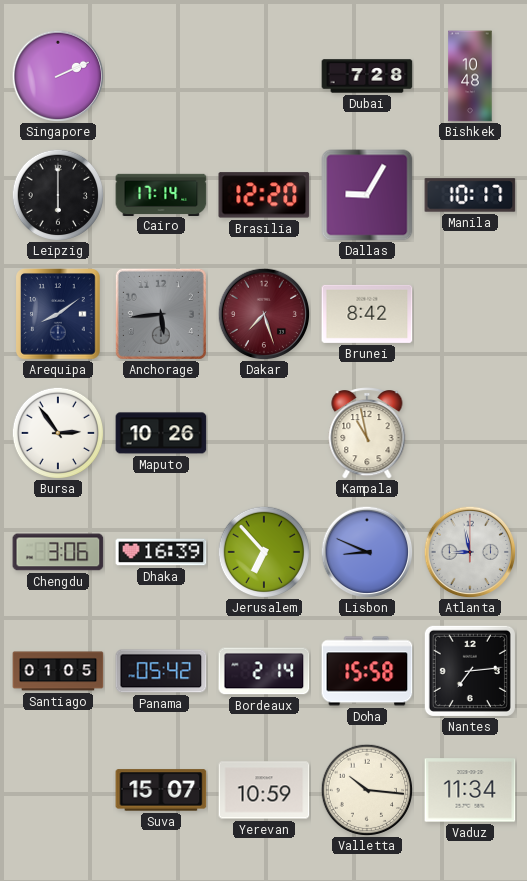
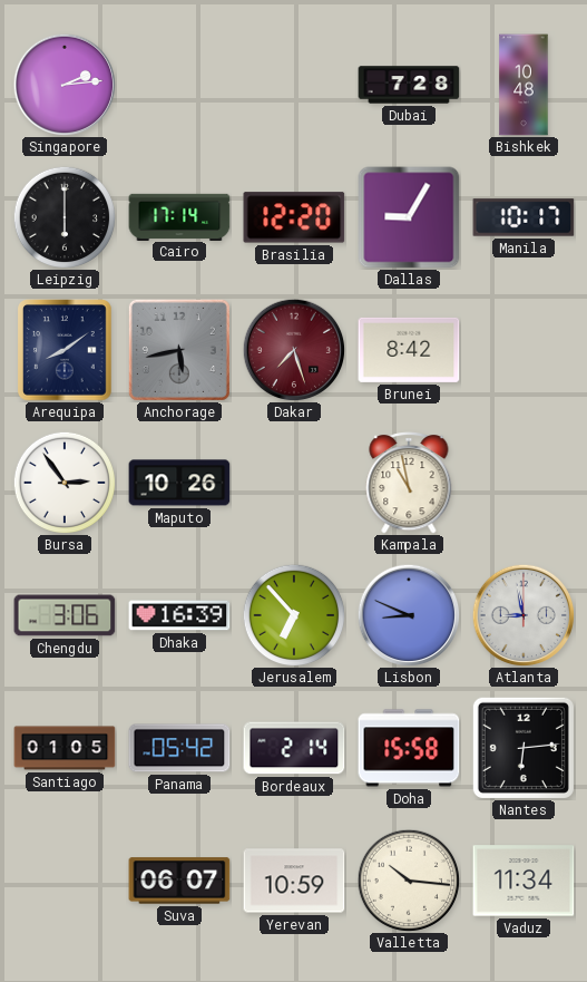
Singapore: 2:11 -> 2:14
Anchorage: 5:44 -> 5:43
Nantes: 7:14 -> 6:14
Suva: 15:07 -> 06:07
